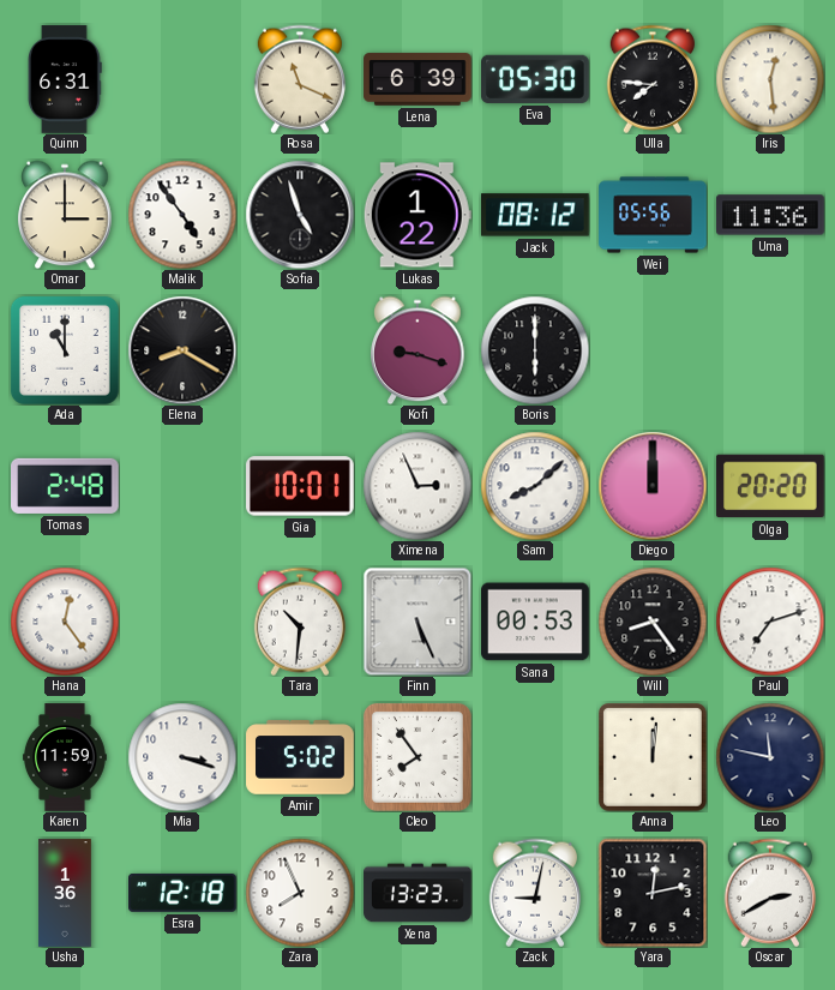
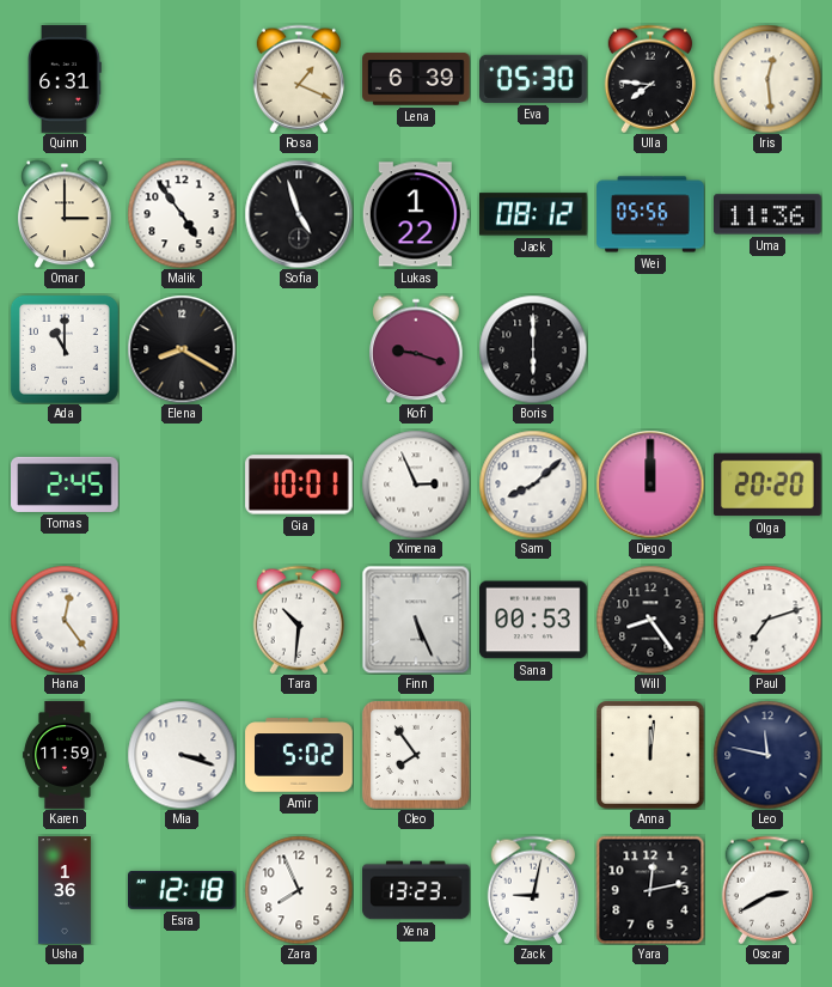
Rosa: 11:19 -> 1:19
Tomas: 2:48 -> 2:45
